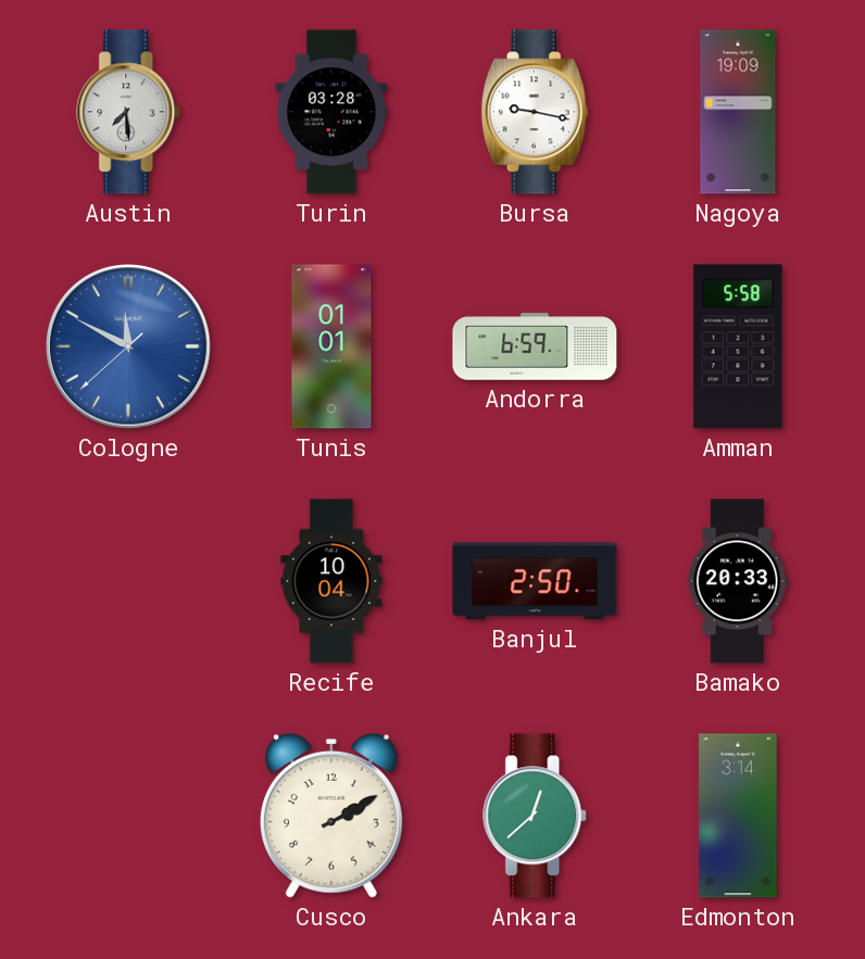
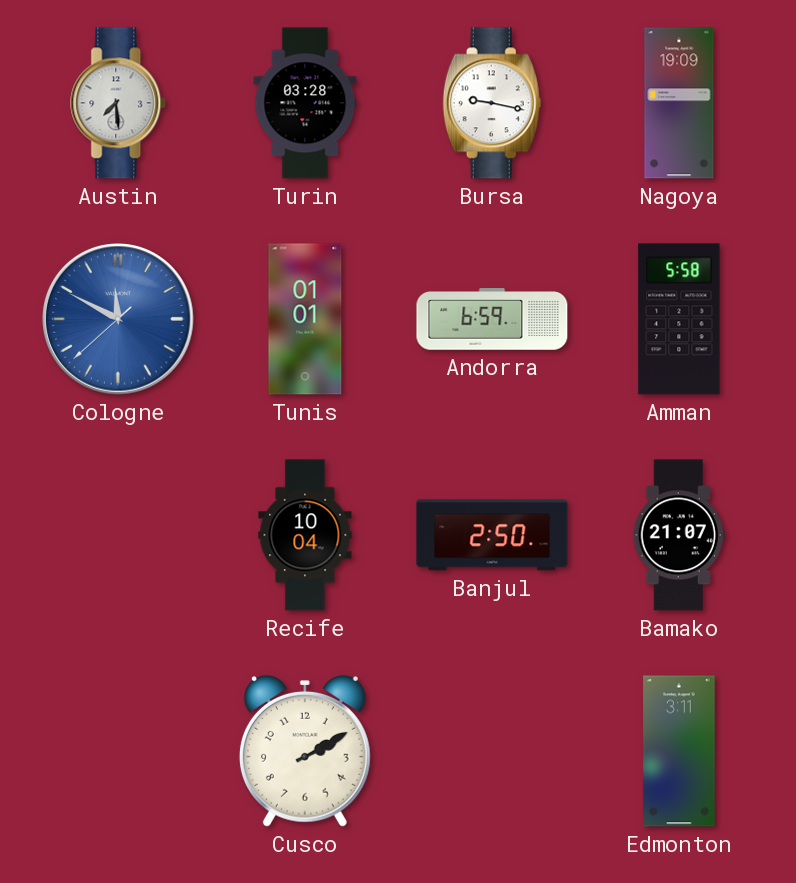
Bamako: 20:33 -> 21:07
Ankara: 12:38 -> none
Edmonton: 3:14 -> 3:11
